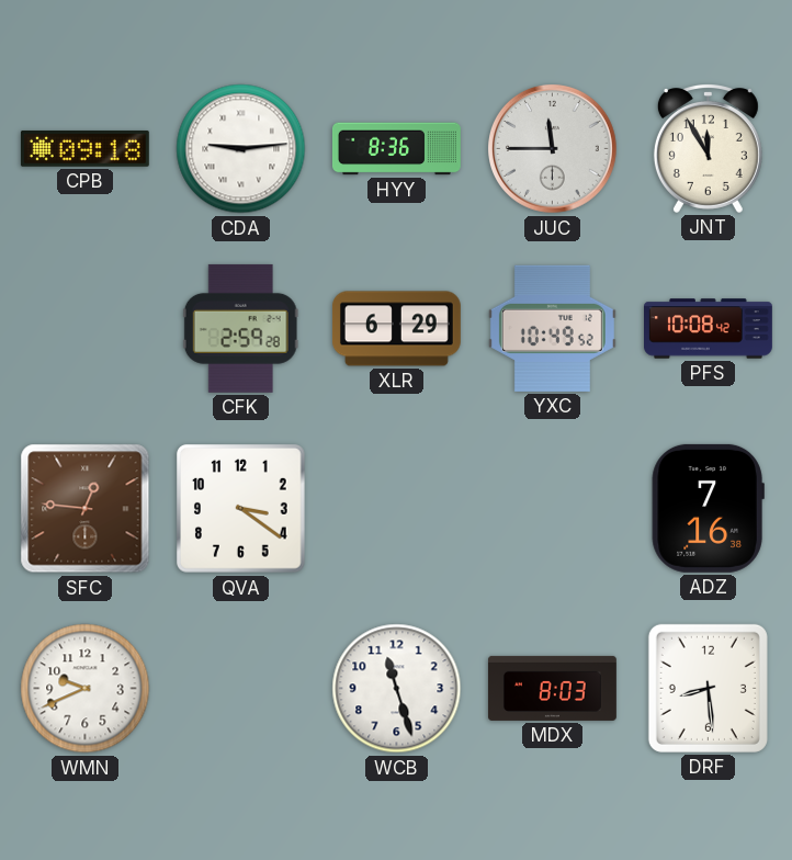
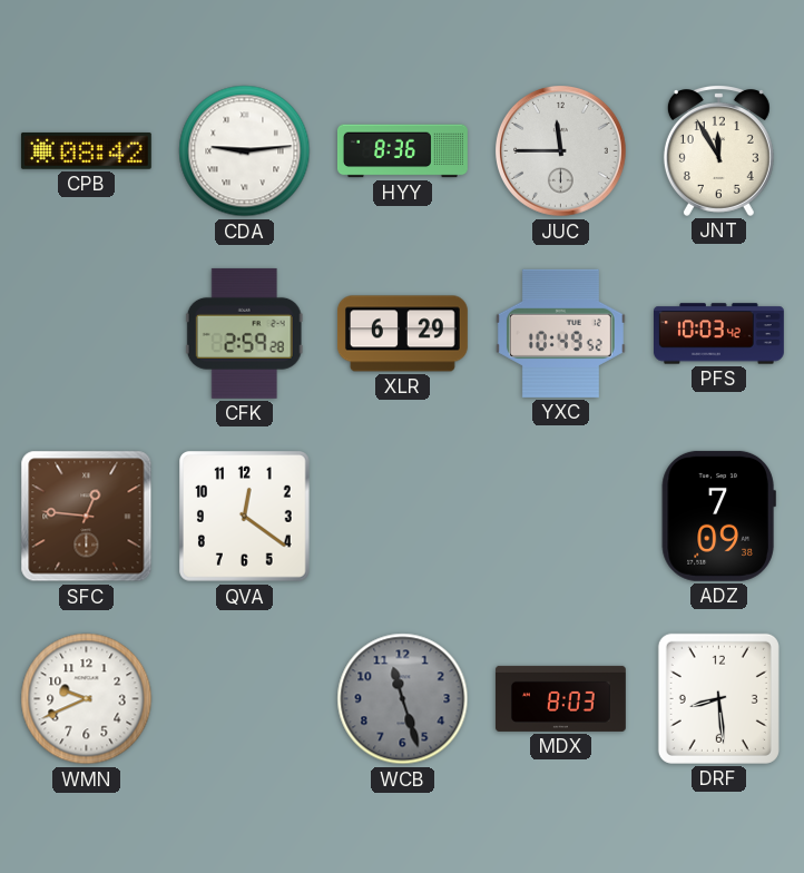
CPB: 09:18 -> 08:42
PFS: 10:08 -> 10:03
QVA: 3:21 -> 12:21
ADZ: 7:16 -> 7:09
WCB dial: white -> grey
